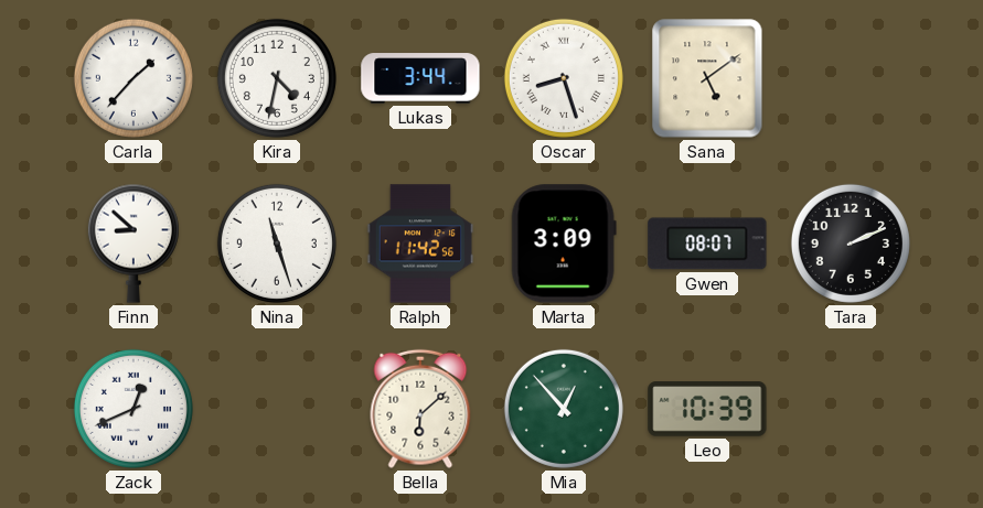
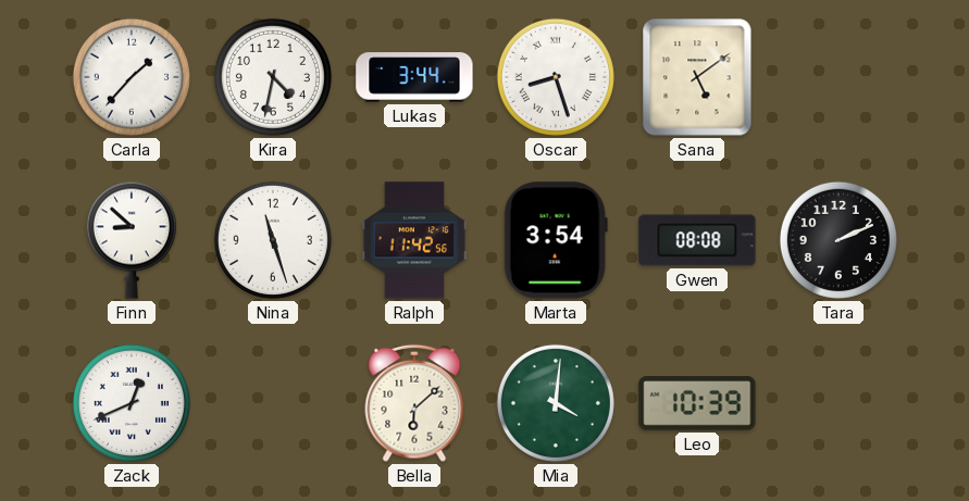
Marta: 3:09 -> 3:54
Gwen: 08:07 -> 08:08
Mia: 12:53 -> 4:01
